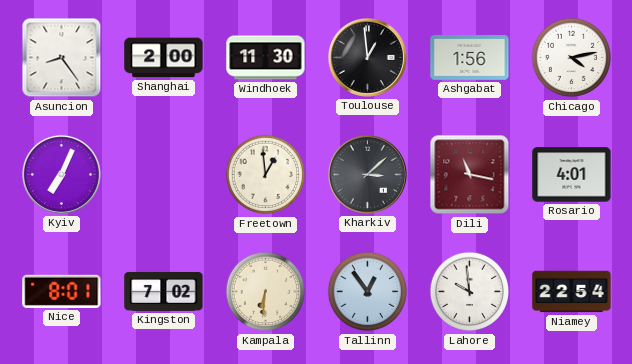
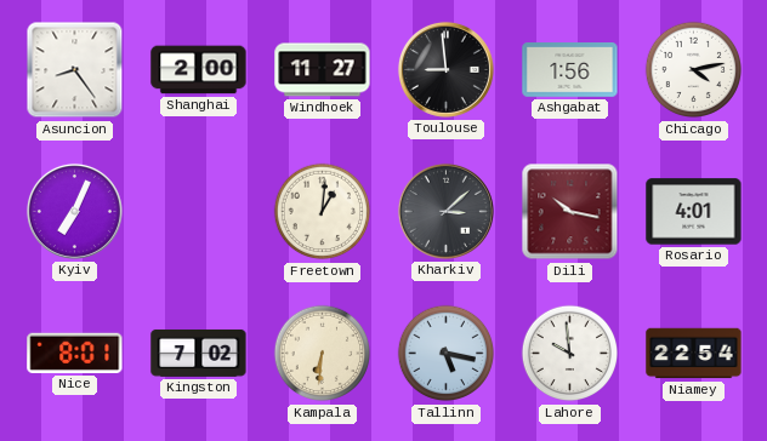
Windhoek: 11:30 -> 11:27
Toulouse: 12:59 -> 8:59
Freetown: 12:59 -> 1:01
Dili: 11:17 -> 10:17
Tallinn: 12:54 -> 5:17
